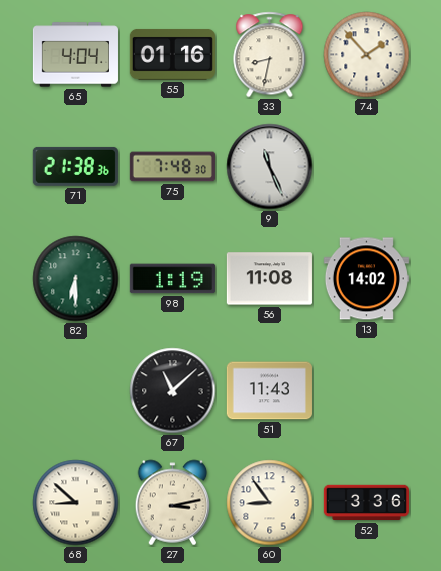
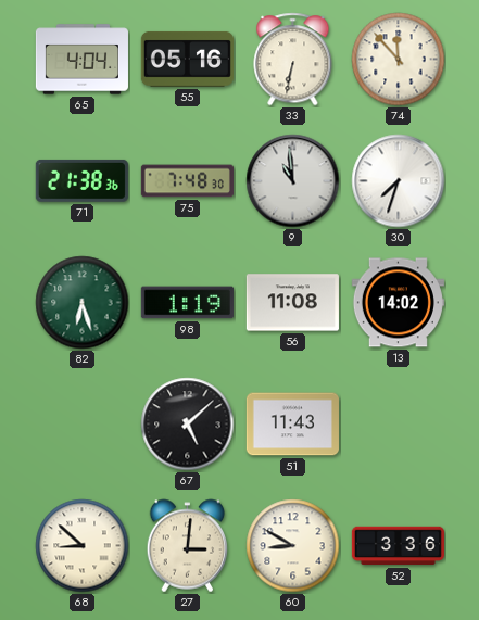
55: 01:16 -> 05:16
33: 8:32 -> 6:32
74: 1:53 -> 11:53
9: 11:26 -> 10:59
30: none -> 7:33
82: 6:30 -> 6:27
67: 11:08 -> 5:08
27: 3:13 -> 3:01
60: 8:54 -> 8:50
